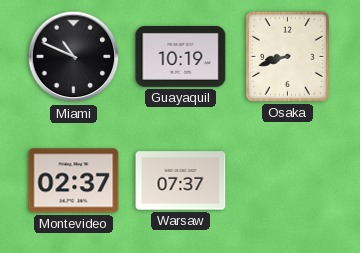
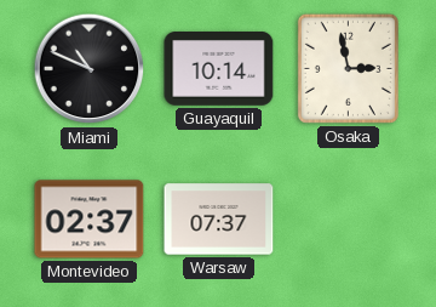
Guayaquil: 10:19 -> 10:14
Osaka: 8:42 -> 2:58
